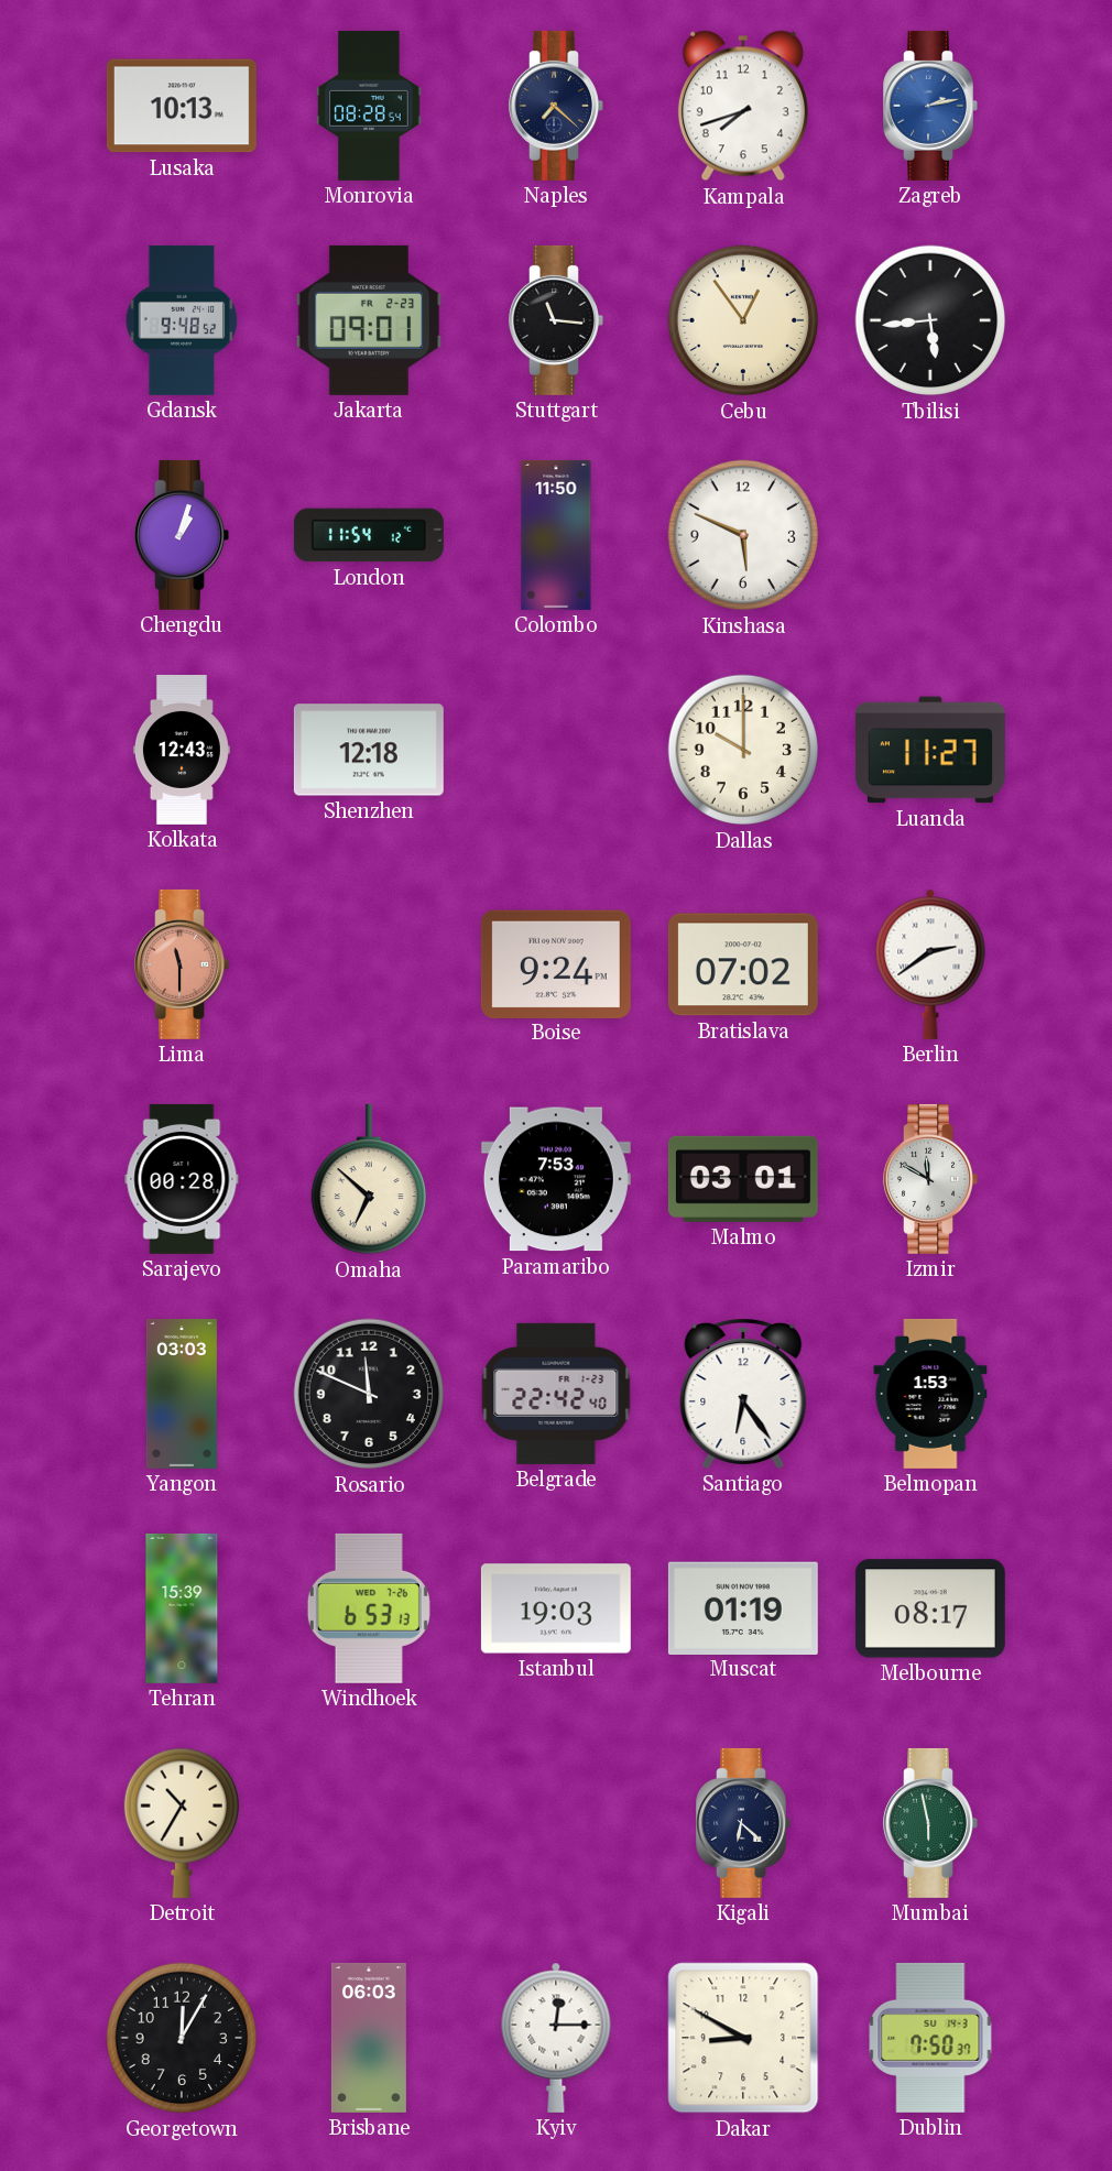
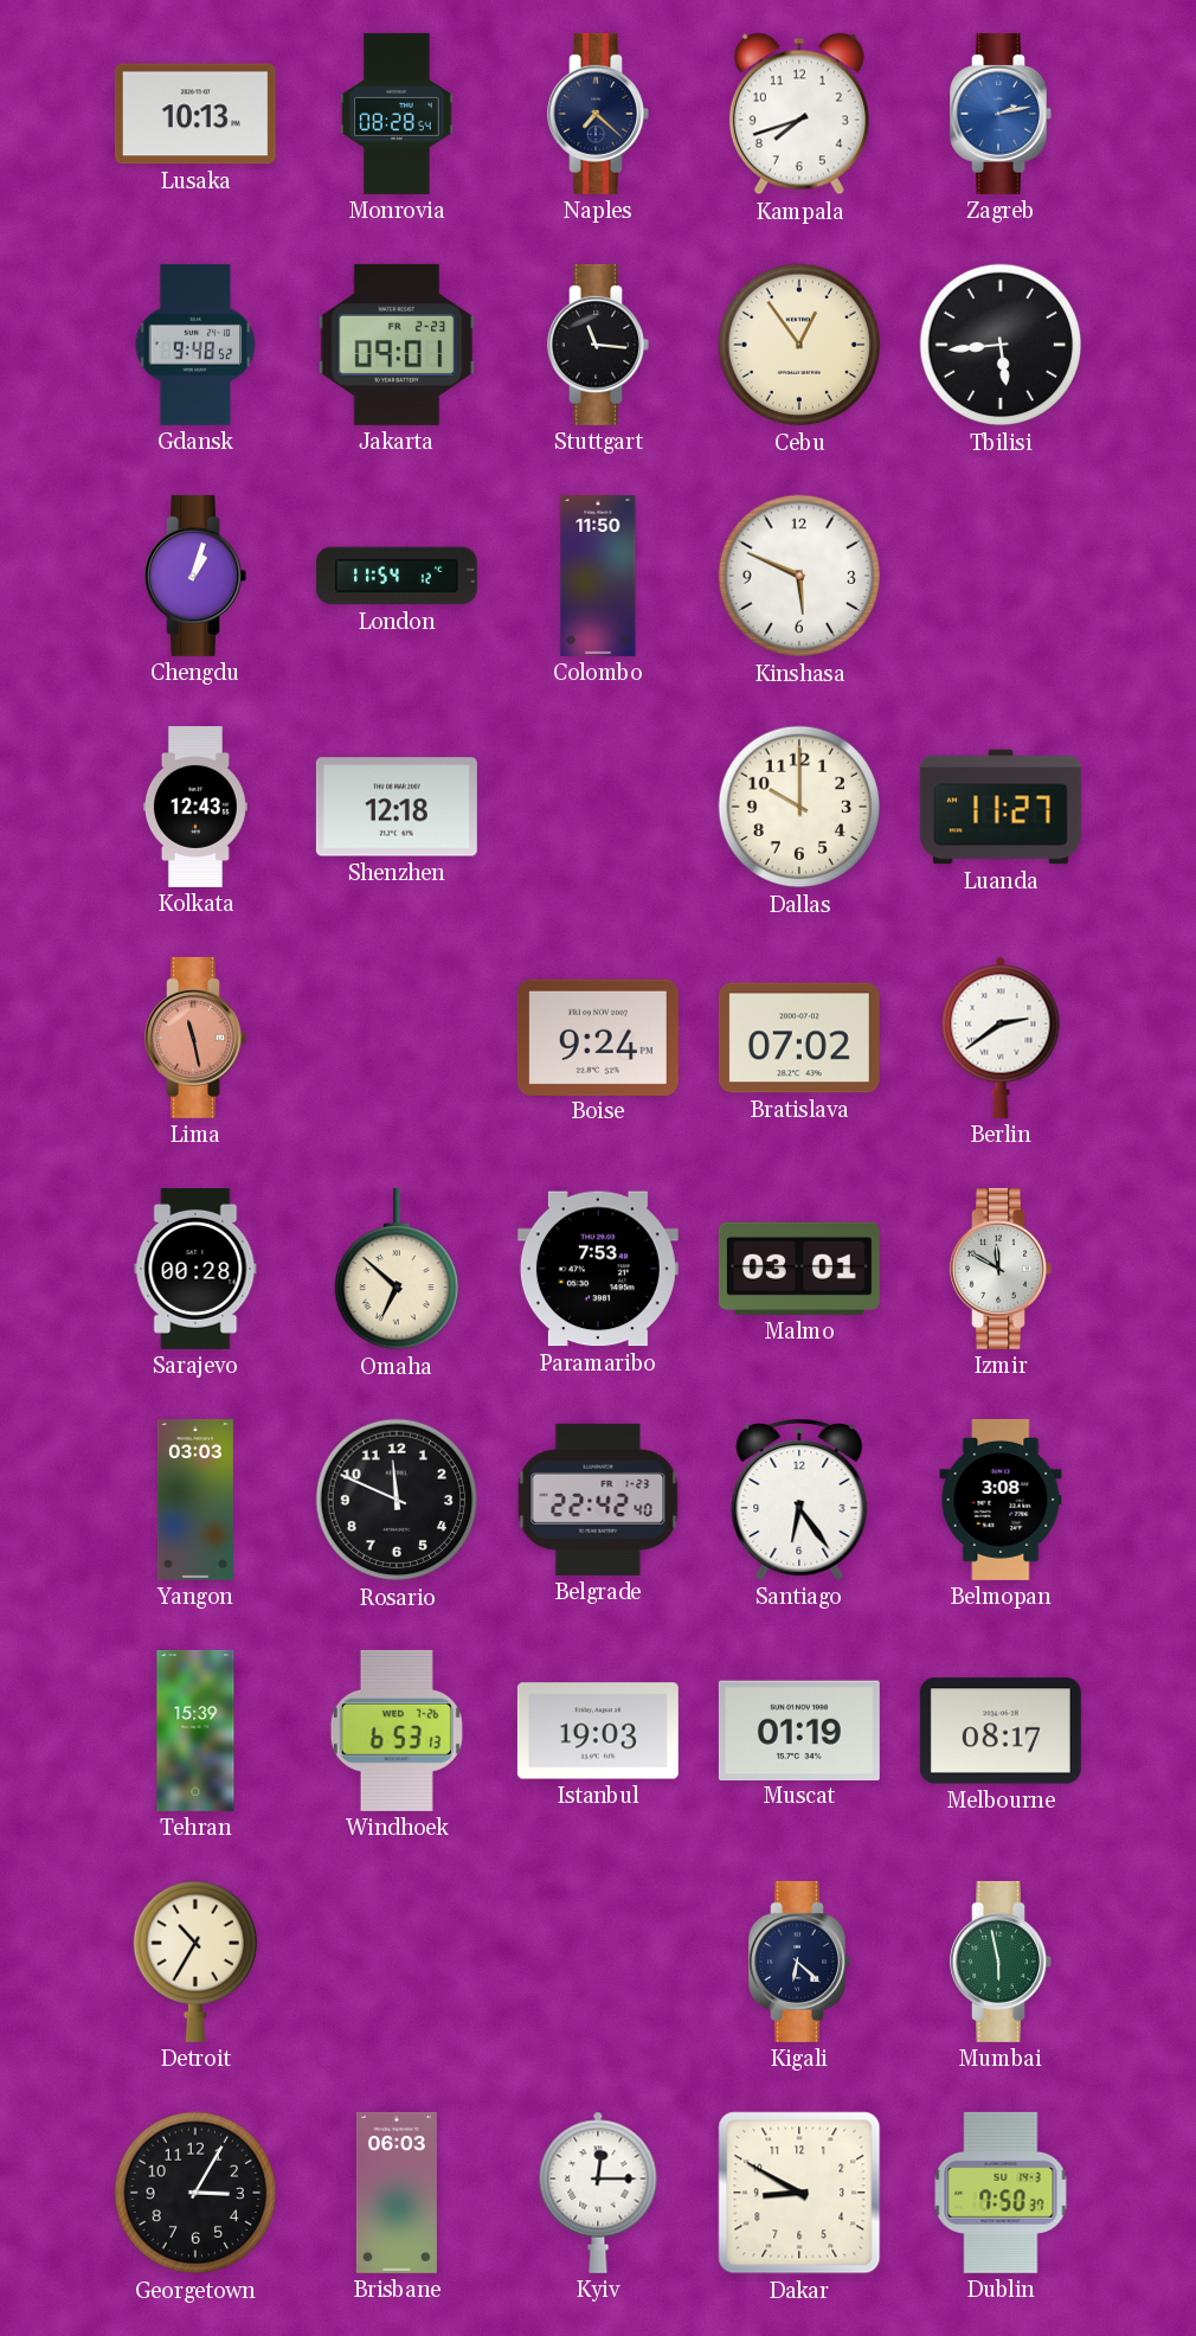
Lima: 11:30 -> 11:28
Belmopan: 1:53 -> 3:08
Georgetown: 12:05 -> 3:05
